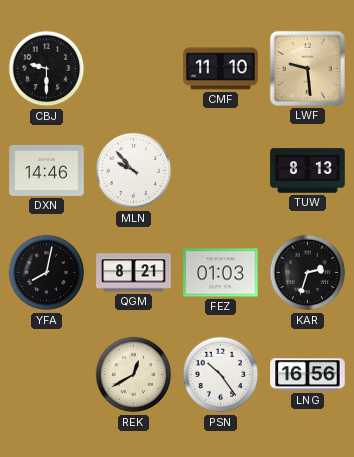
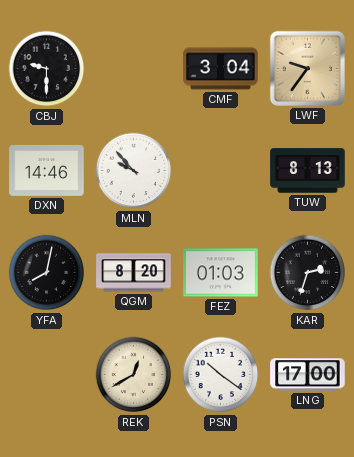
CMF: 11:10 -> 3:04
LWF: 9:29 -> 9:36
QGM: 8:21 -> 8:20
PSN: 10:24 -> 10:21
LNG: 16:56 -> 17:00
